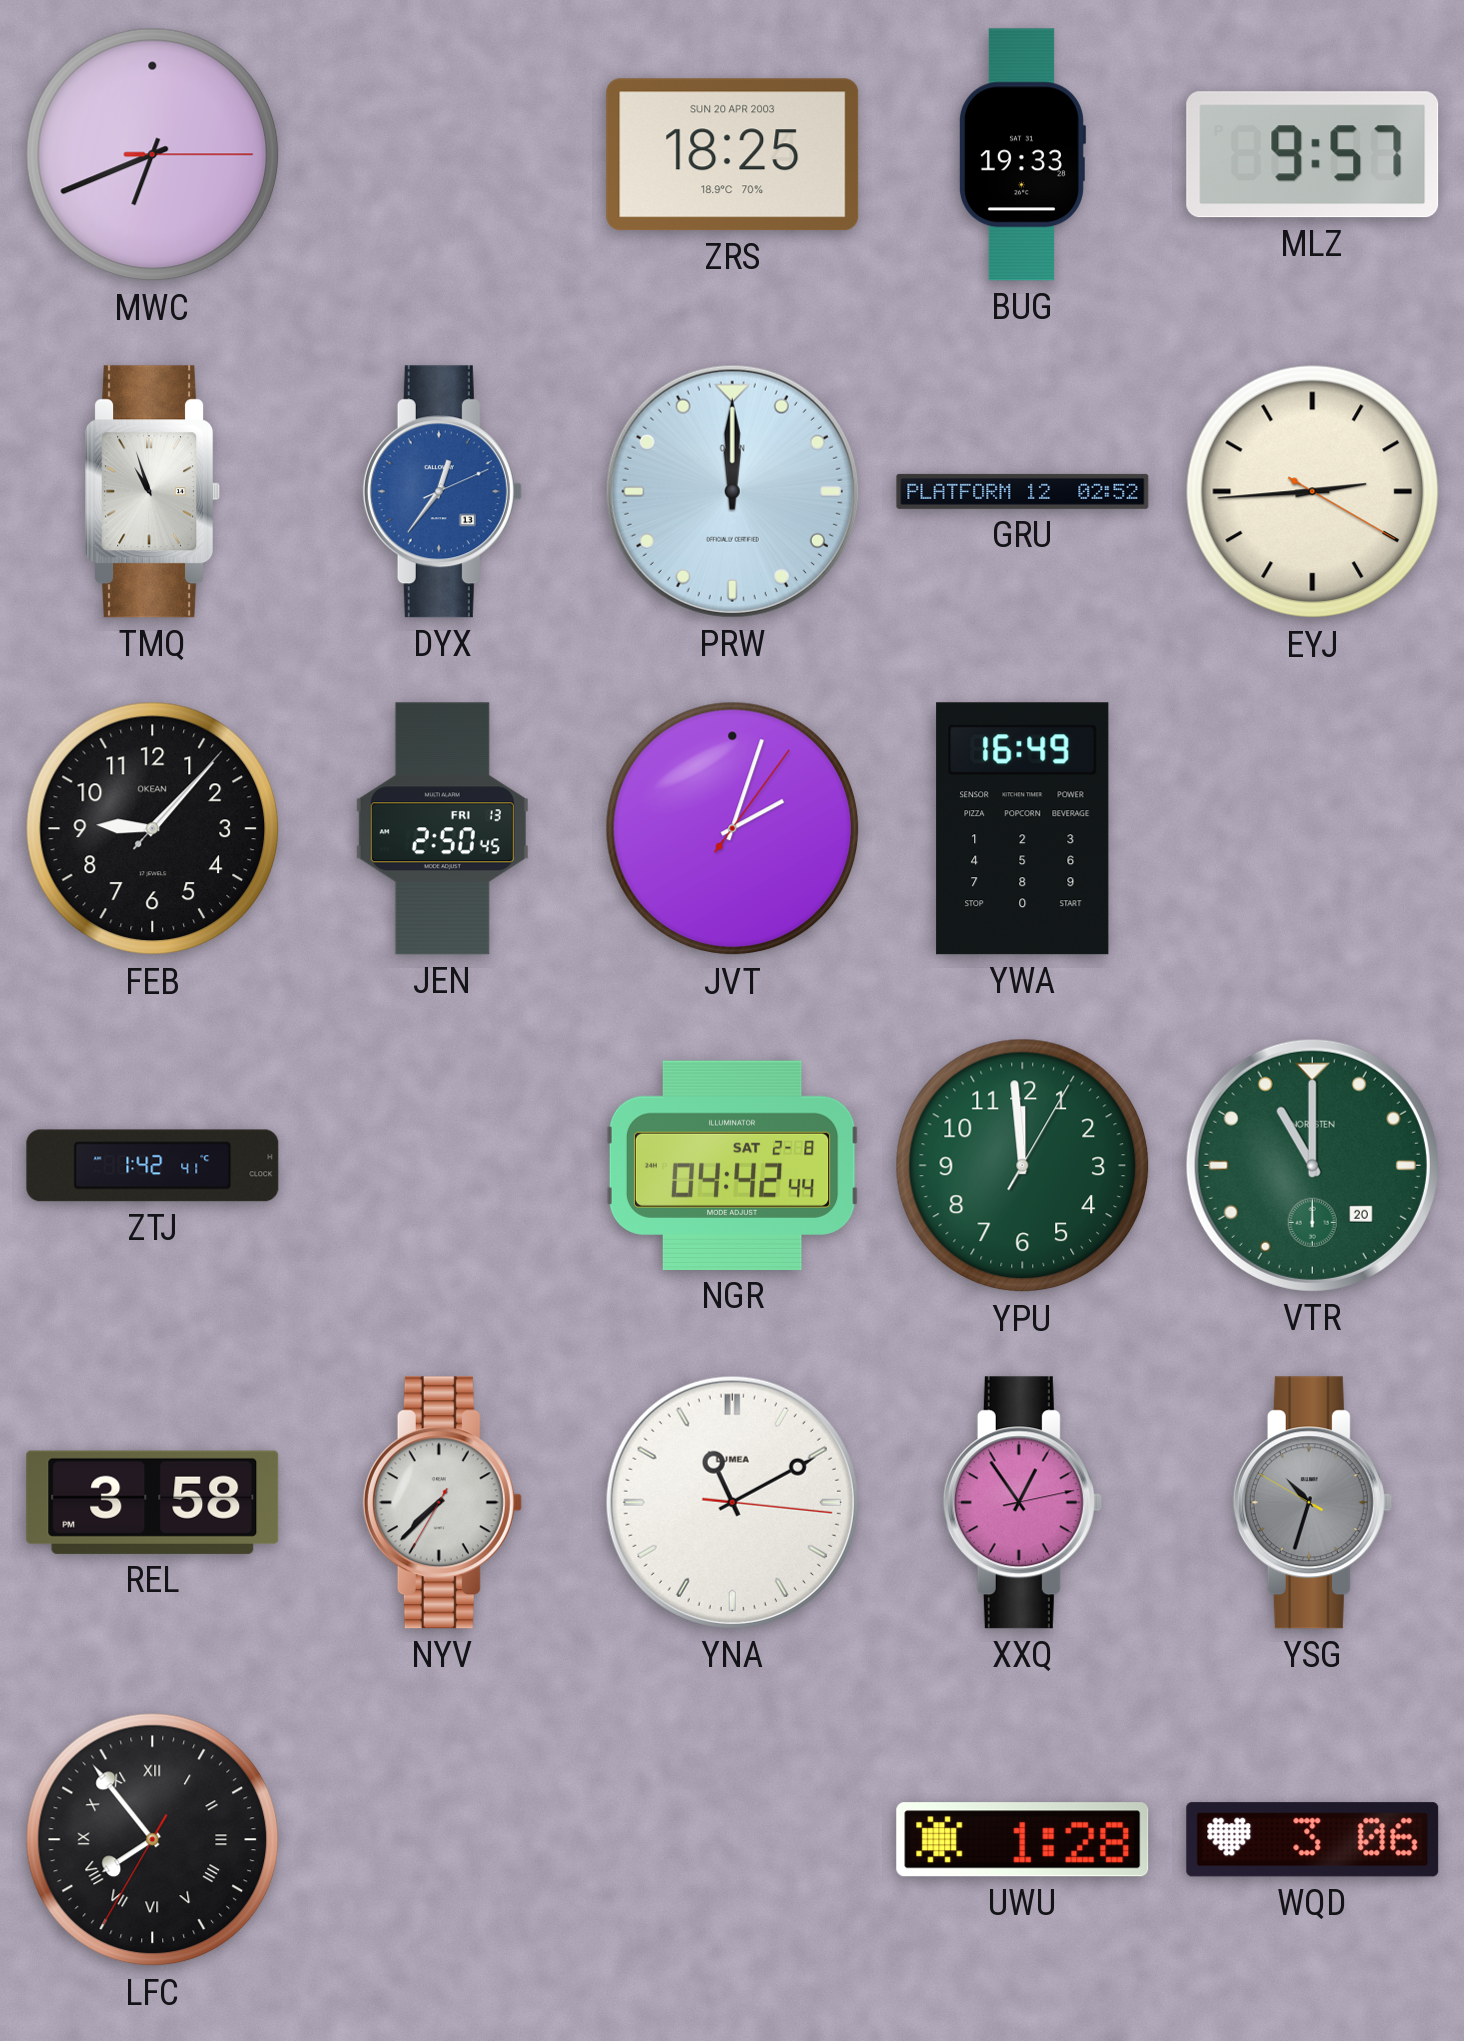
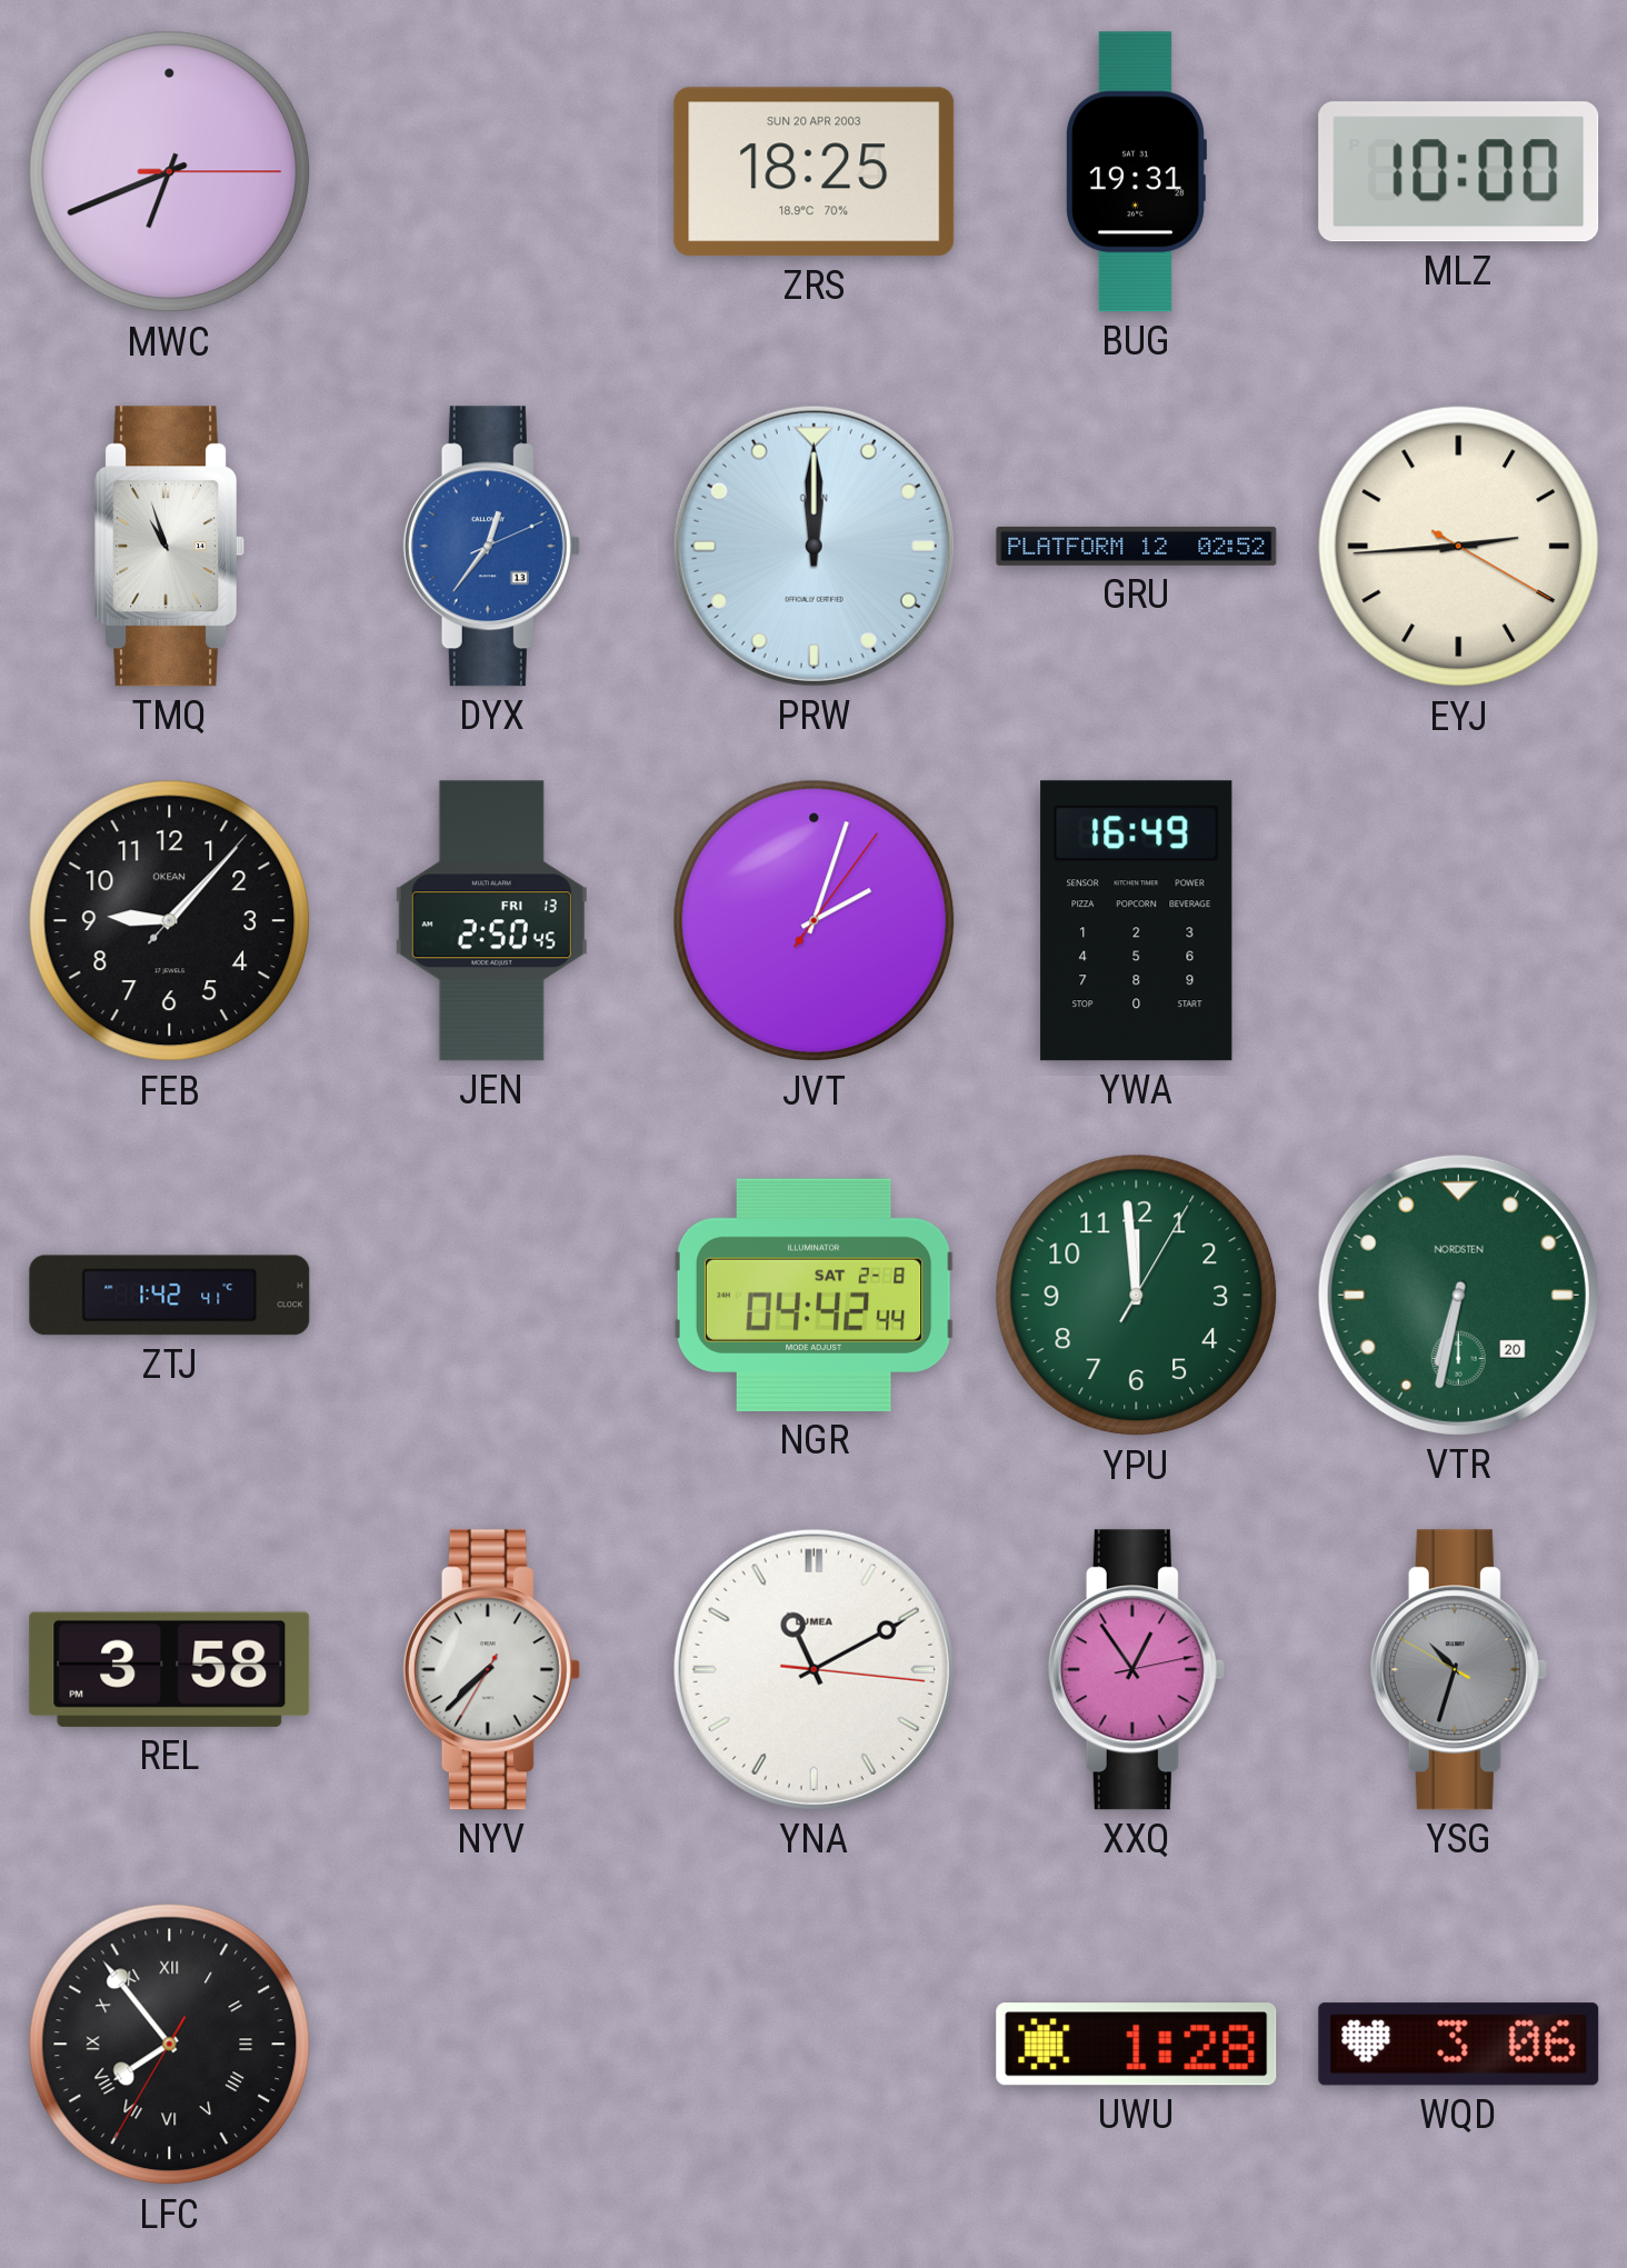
BUG: 19:33 -> 19:31
MLZ: 9:57 -> 10:00
VTR: 11:00 -> 6:32
